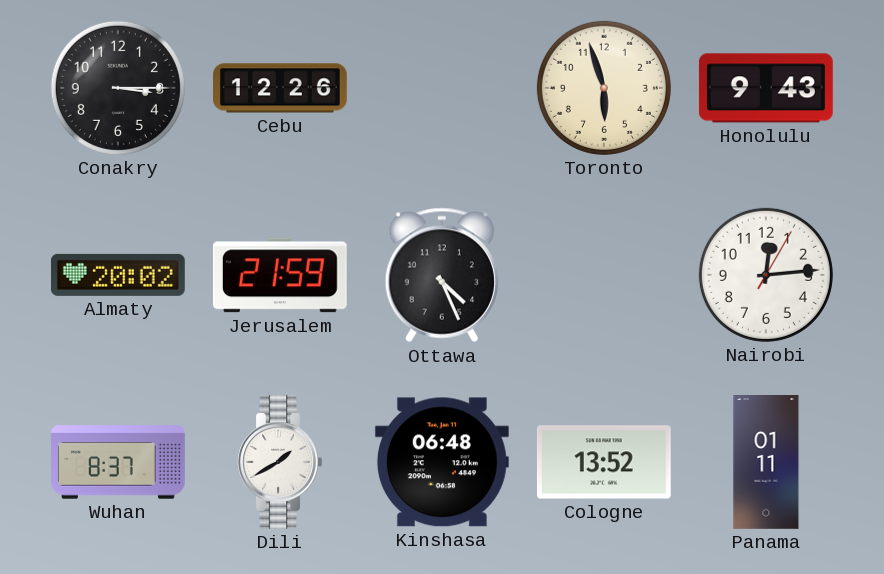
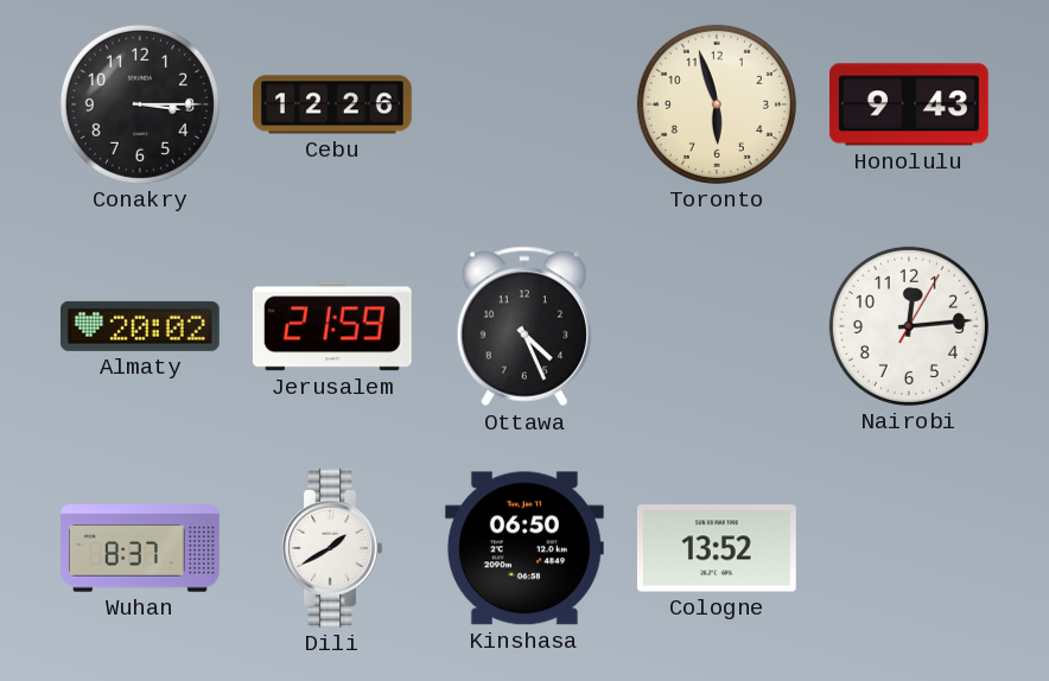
Kinshasa: 06:48 -> 06:50
Panama: 01:11 -> none
